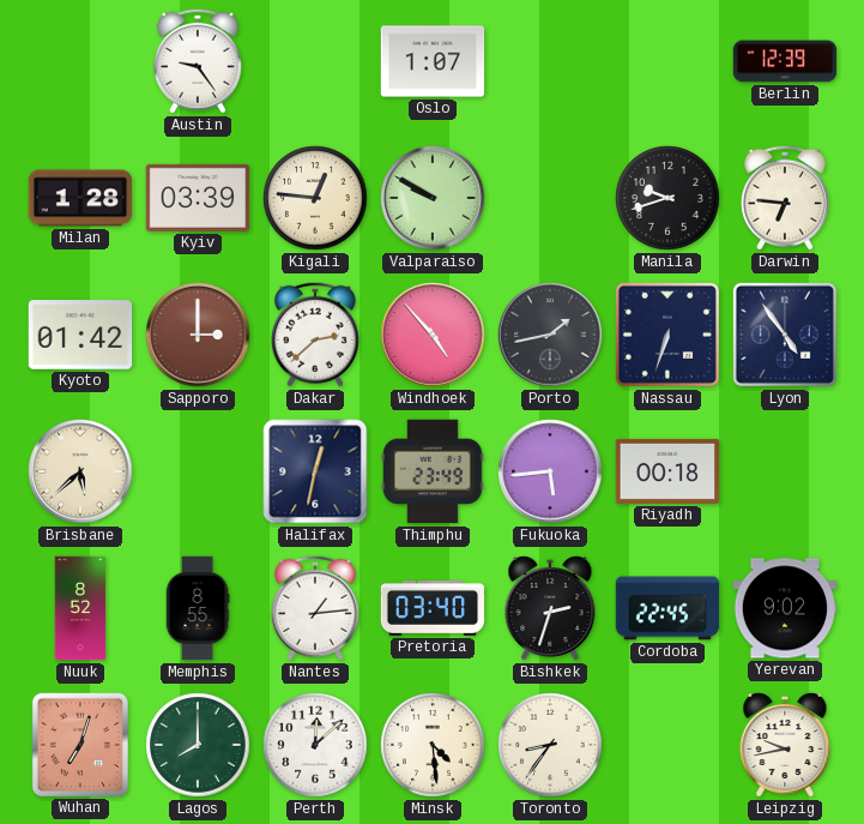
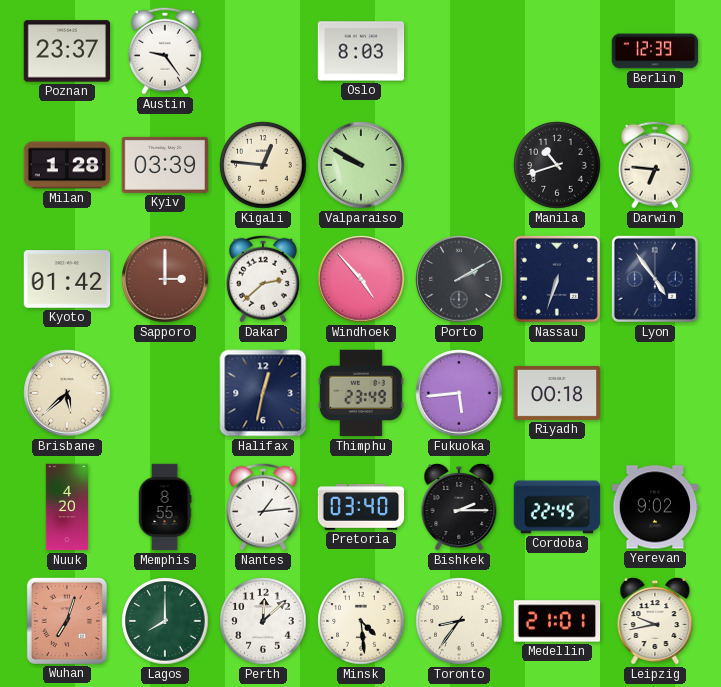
Poznan: none -> 23:37
Oslo: 1:07 -> 8:03
Manila: 9:42 -> 10:42
Porto: 1:43 -> 2:10
Nuuk: 8:52 -> 4:20
Bishkek: 2:33 -> 2:15
Medellin: none -> 21:01
